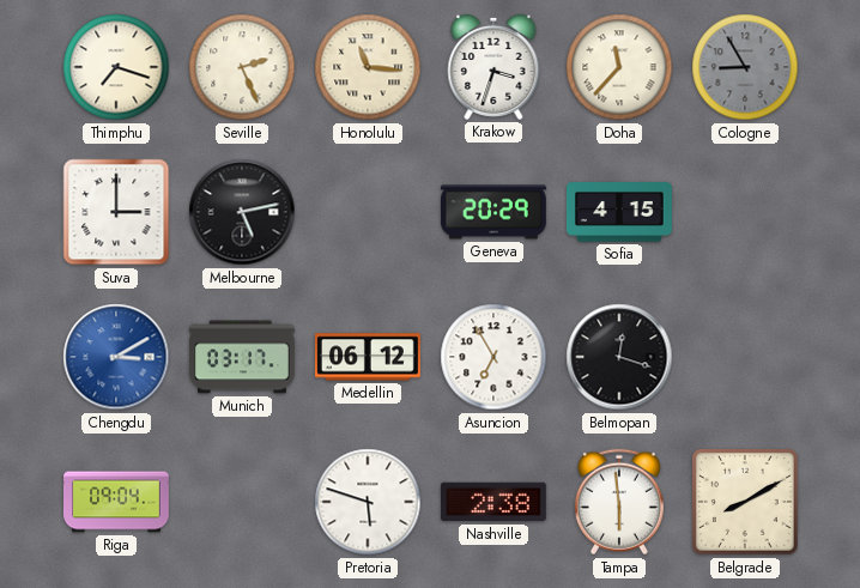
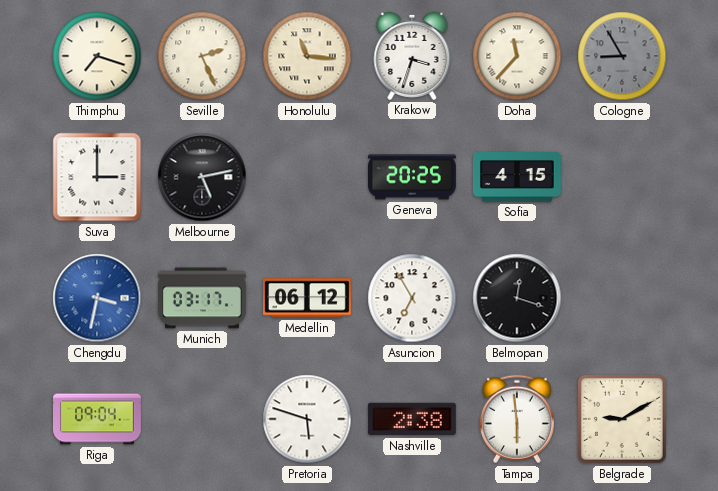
Geneva: 20:29 -> 20:25
Chengdu: 3:10 -> 3:32
Belgrade: 8:10 -> 9:10
